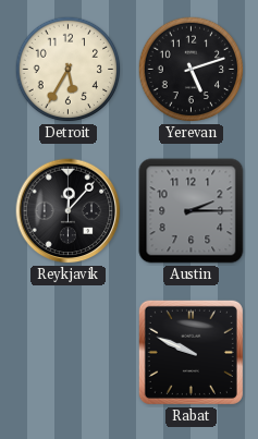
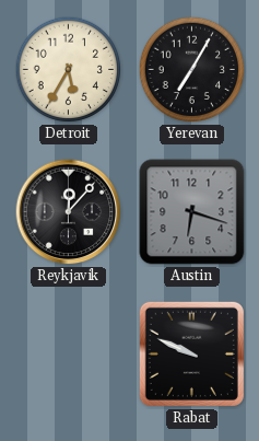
Yerevan: 5:12 -> 7:05
Austin: 2:15 -> 6:18
